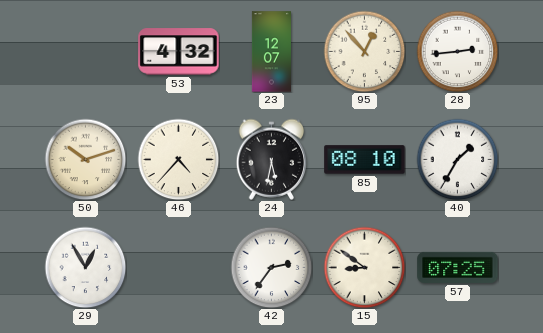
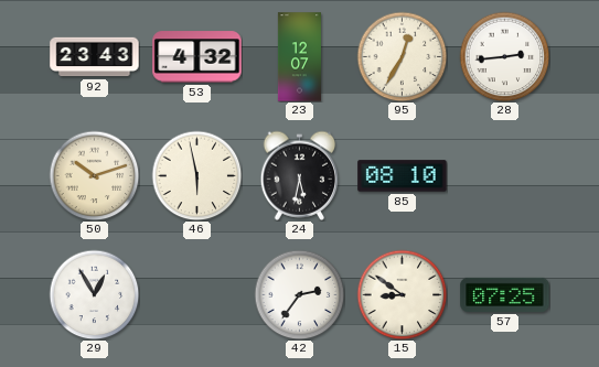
92: none -> 23:43
95: 12:53 -> 12:35
46: 4:37 -> 5:58
40: 1:35 -> none
